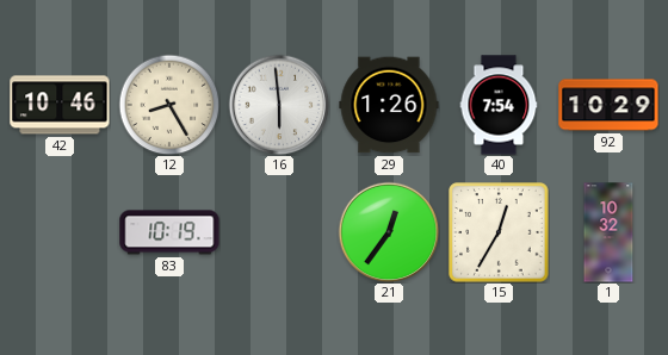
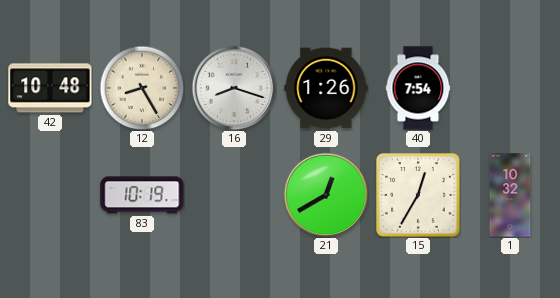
42: 10:46 -> 10:48
16: 5:59 -> 8:18
92: 10:29 -> none
21: 12:36 -> 12:40
